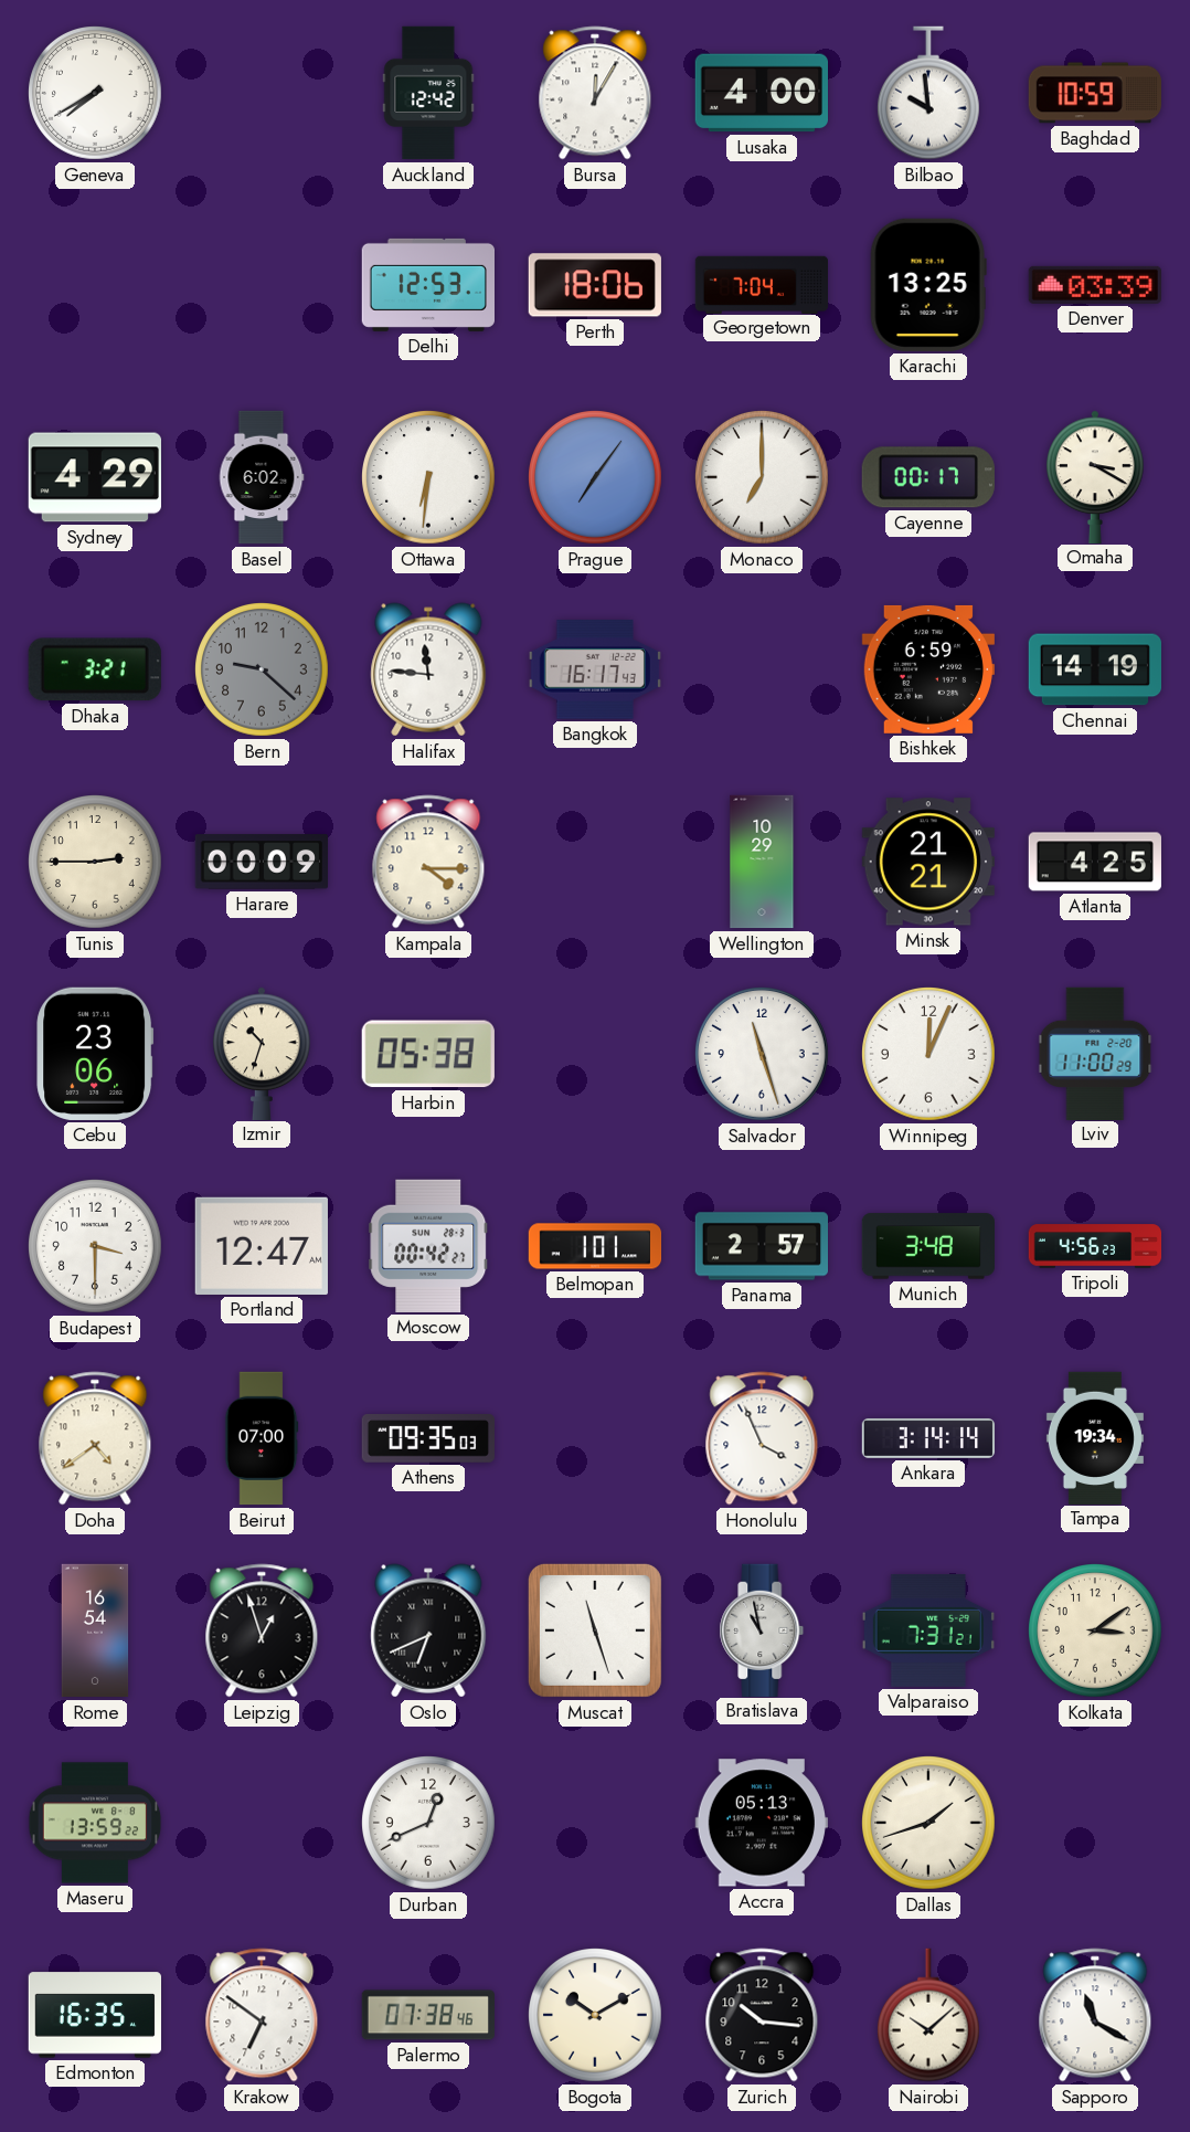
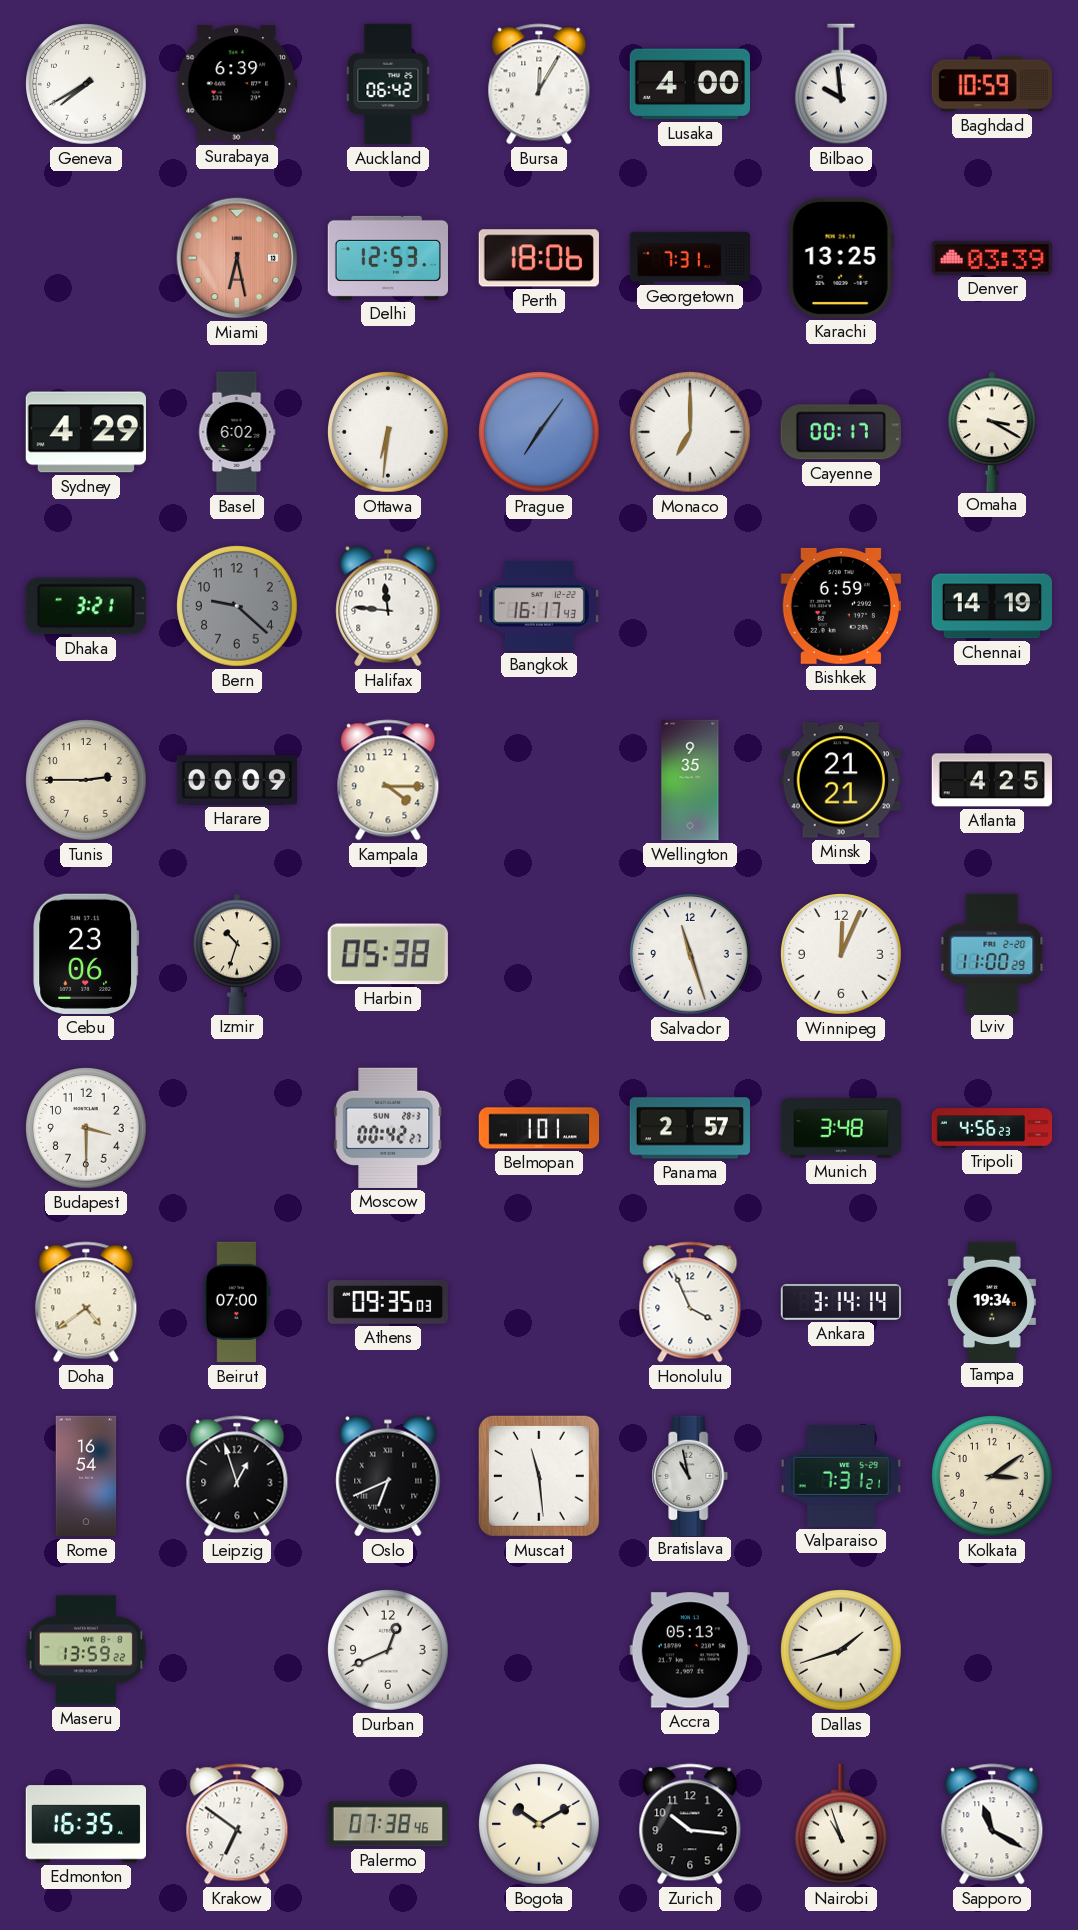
Surabaya: none -> 6:39
Auckland: 12:42 -> 06:42
Miami: none -> 6:28
Georgetown: 7:04 -> 7:31
Wellington: 10:29 -> 9:35
Portland: 12:47 -> none
Muscat: 11:27 -> 11:29
Nairobi: 10:08 -> 10:57
